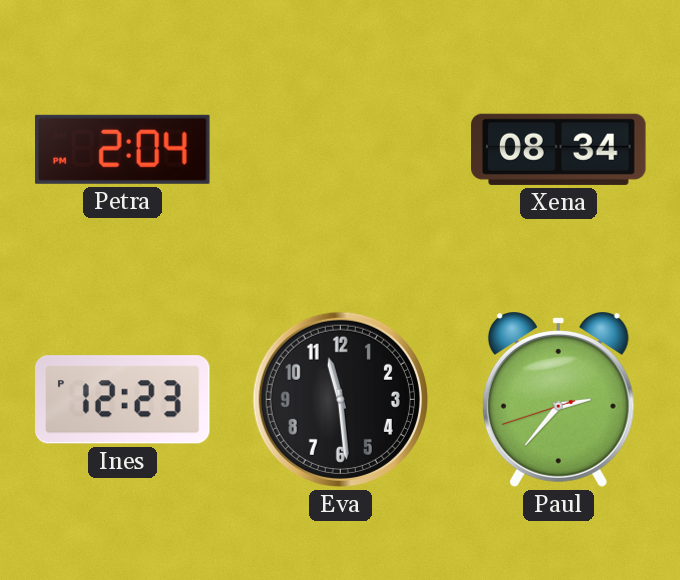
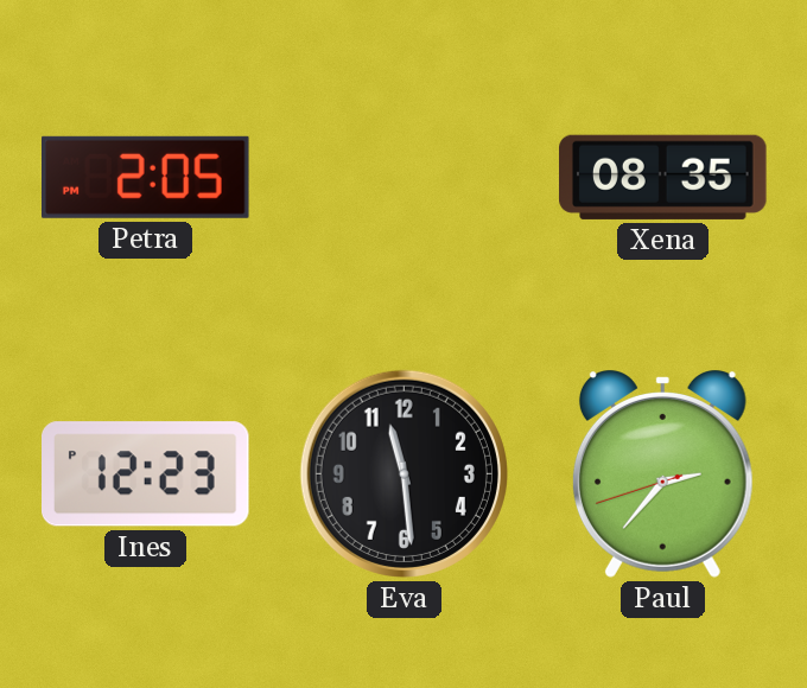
Petra: 2:04 -> 2:05
Xena: 08:34 -> 08:35
